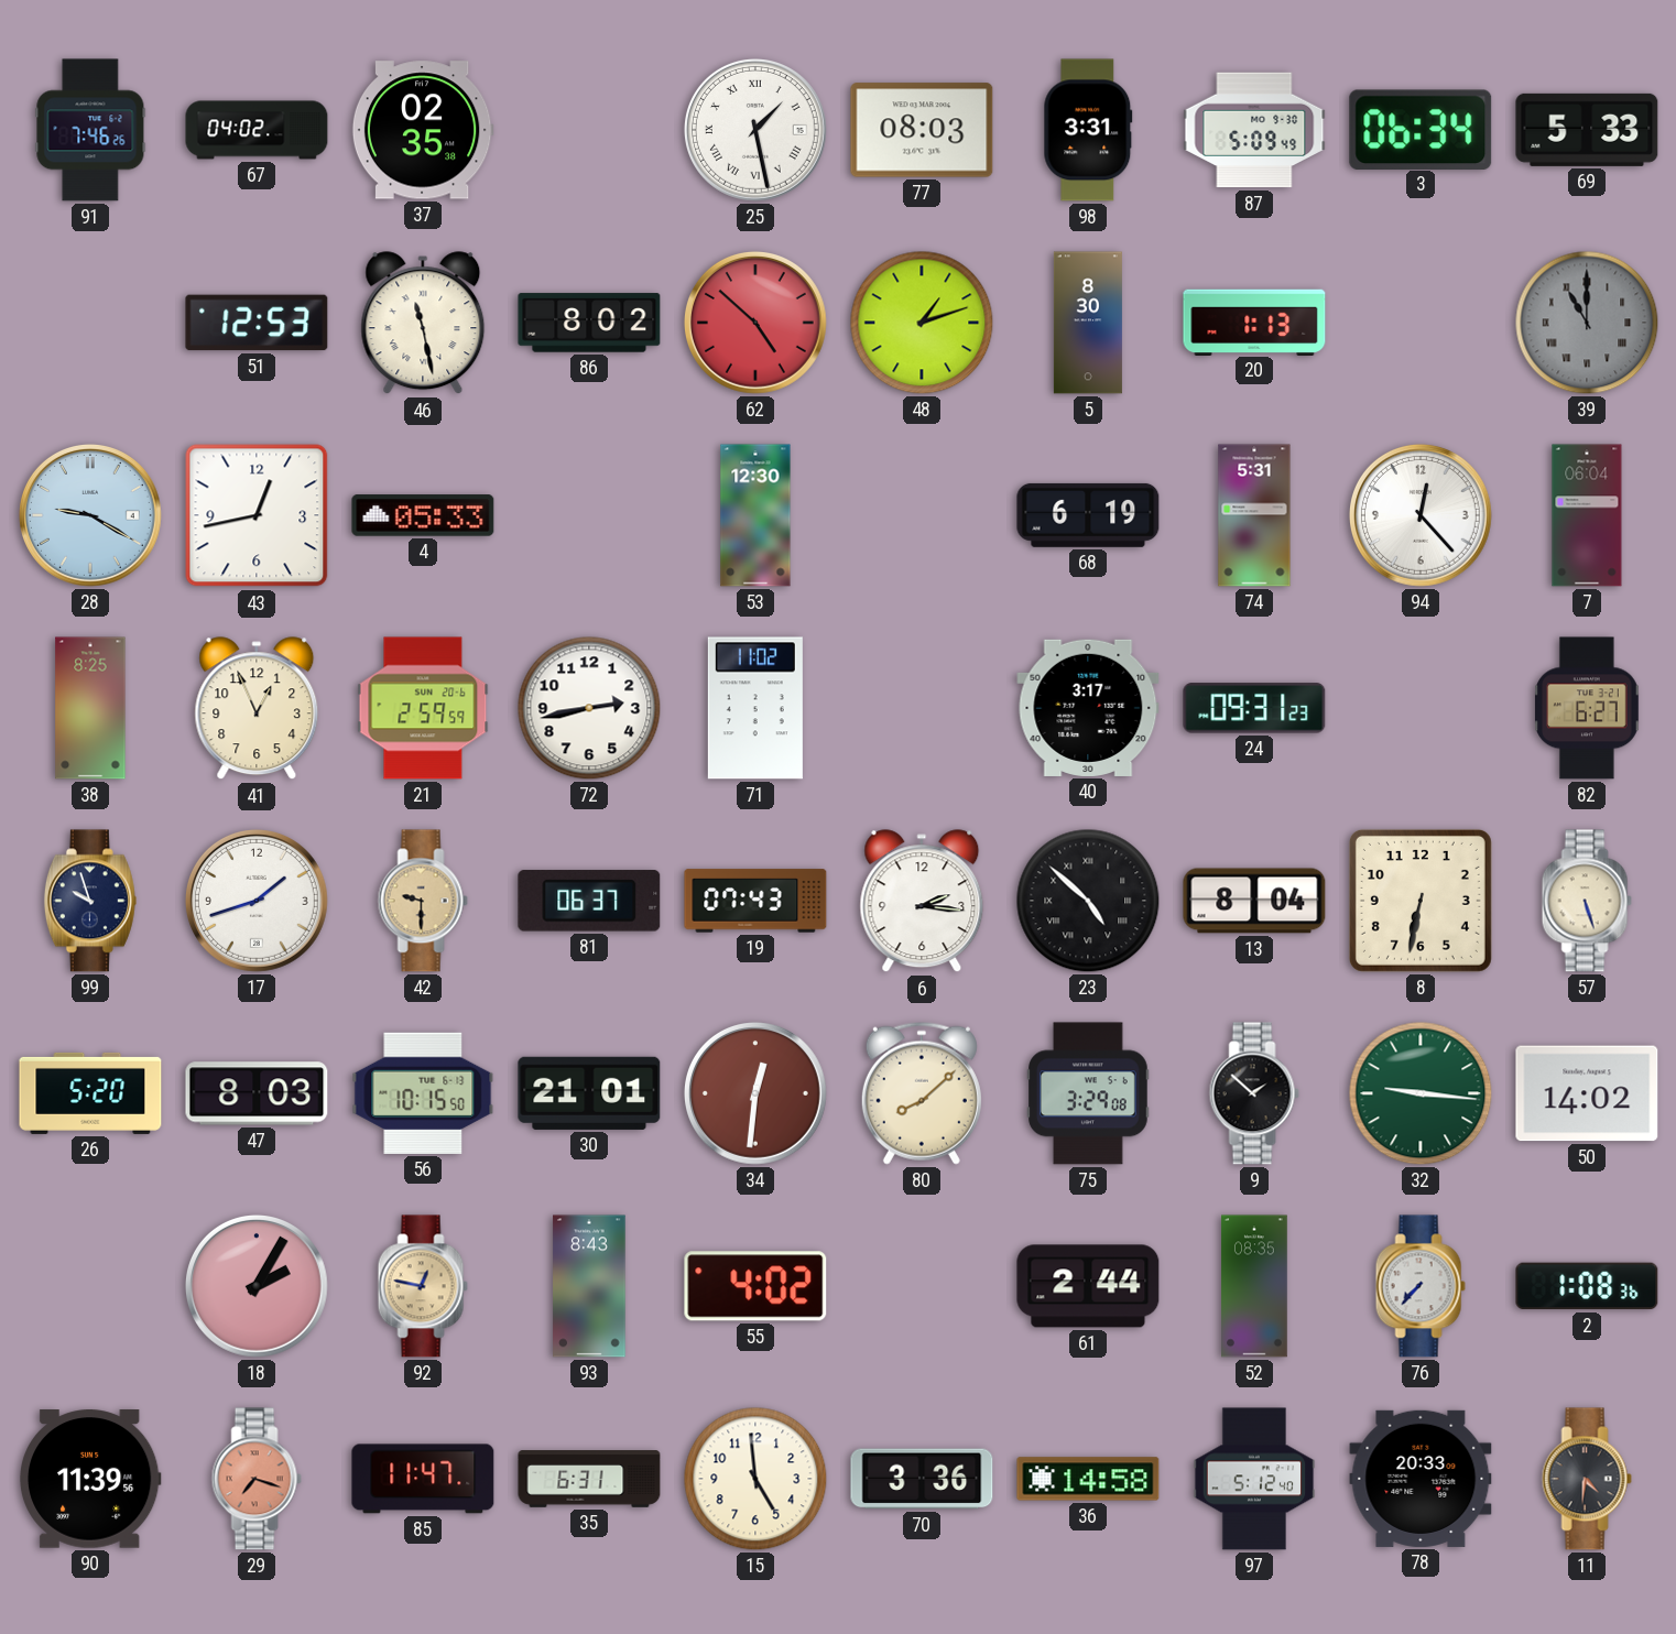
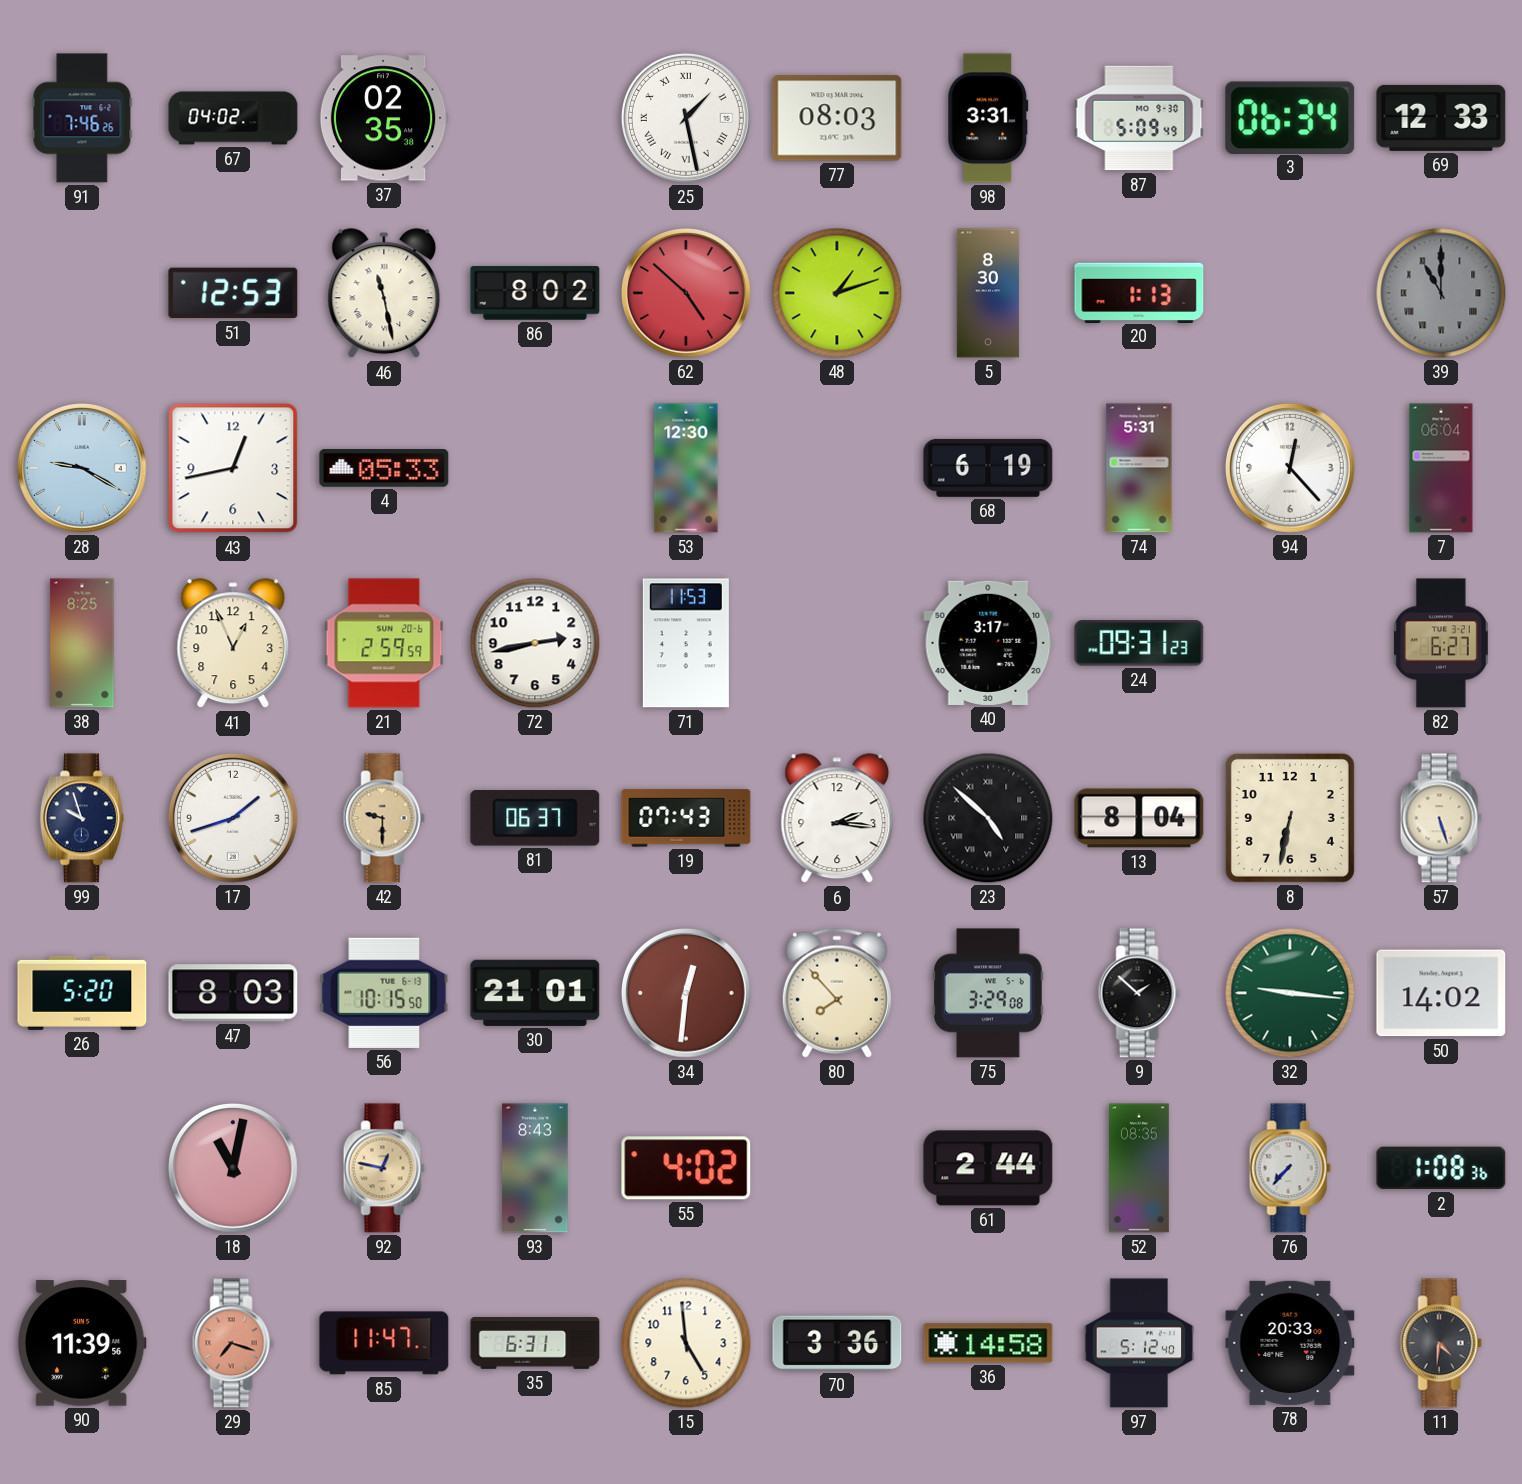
69: 5:33 -> 12:33
71: 11:02 -> 11:53
80: 8:08 -> 7:53
18: 2:05 -> 11:02
